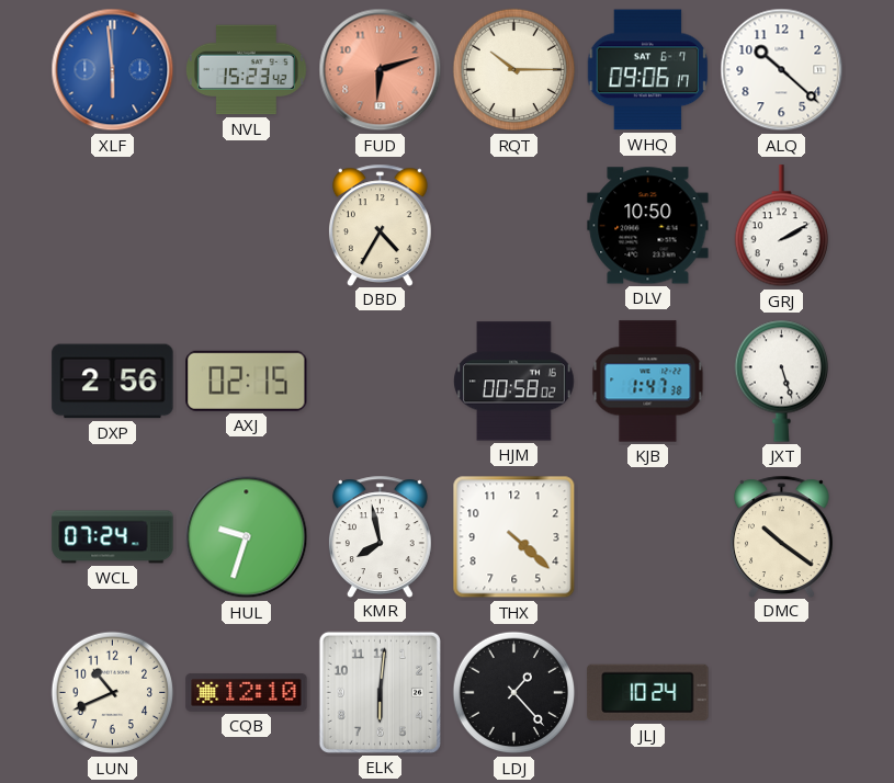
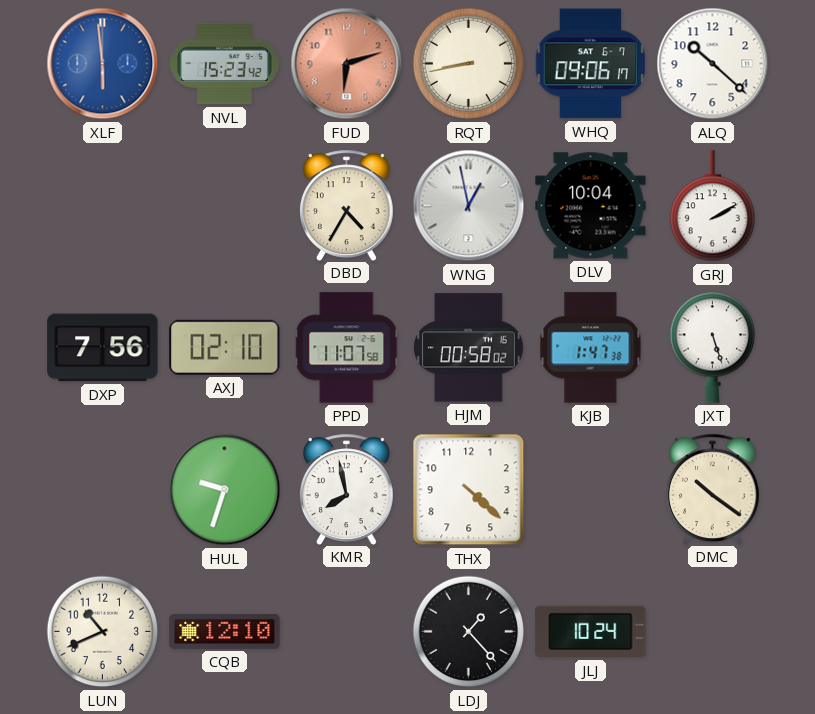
RQT: 10:15 -> 8:43
WNG: none -> 12:58
DLV: 10:50 -> 10:04
DXP: 2:56 -> 7:56
AXJ: 02:15 -> 02:10
PPD: none -> 11:07
WCL: 07:24 -> none
ELK: 6:01 -> none
